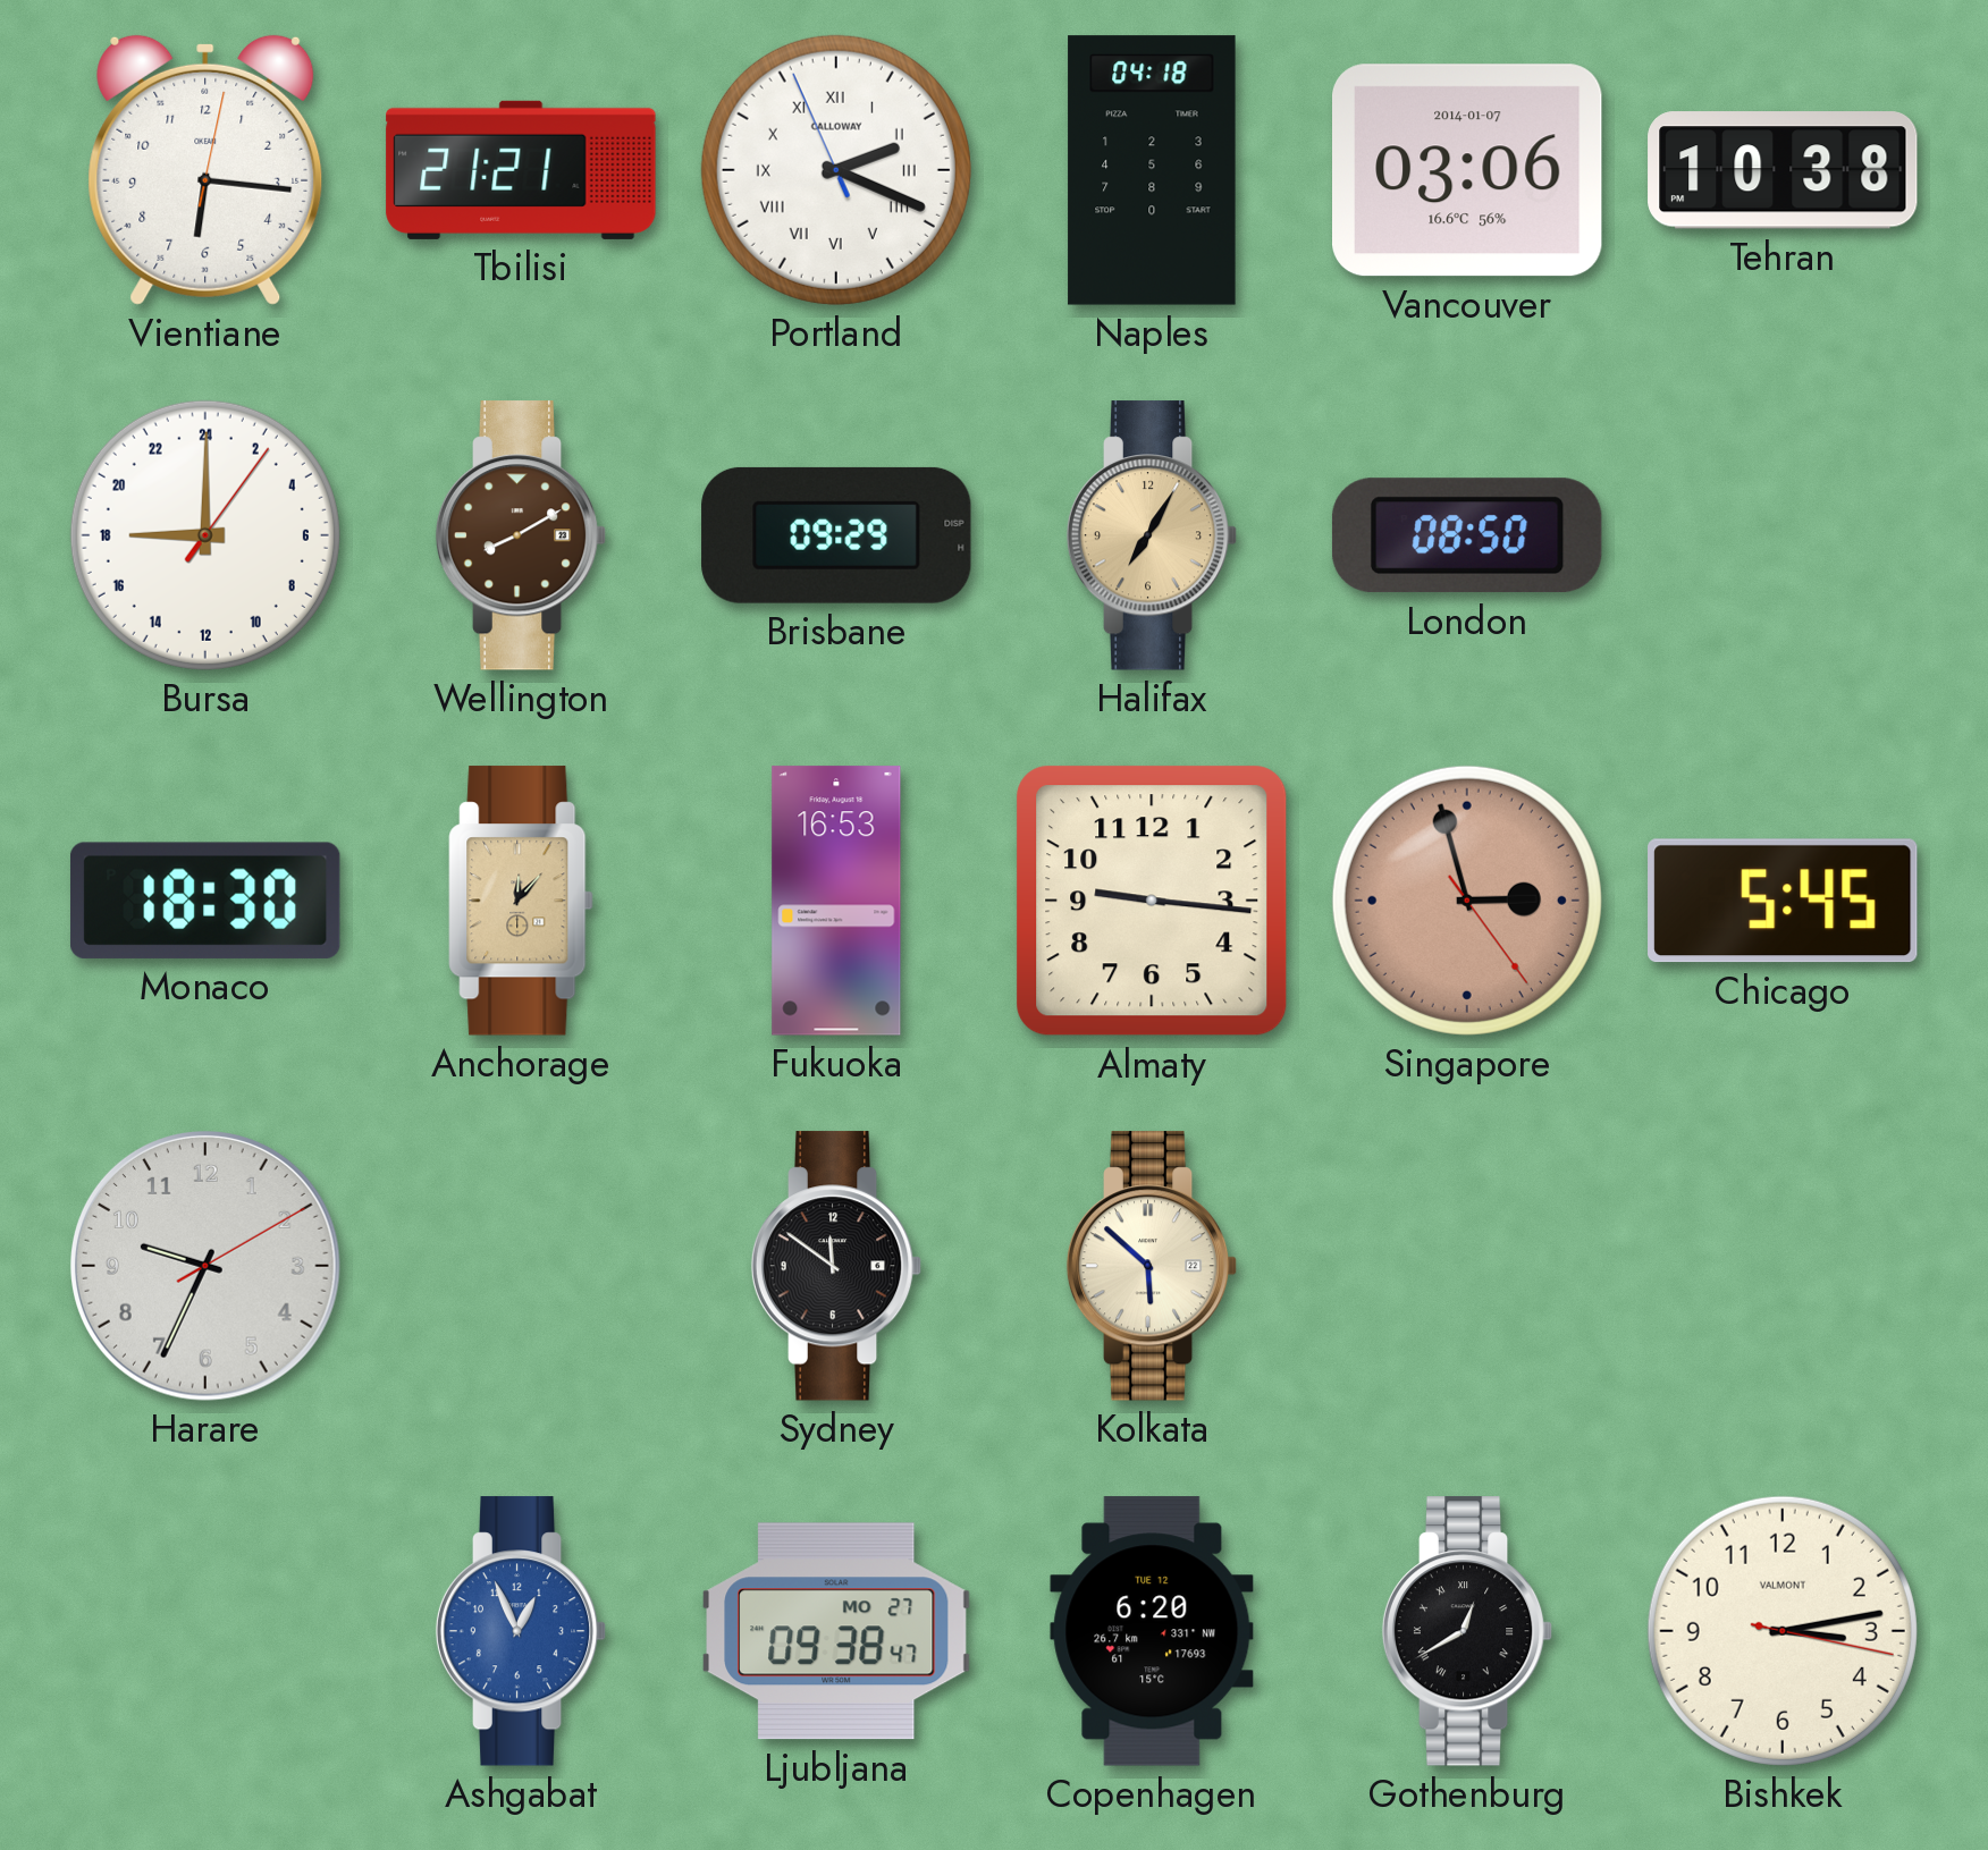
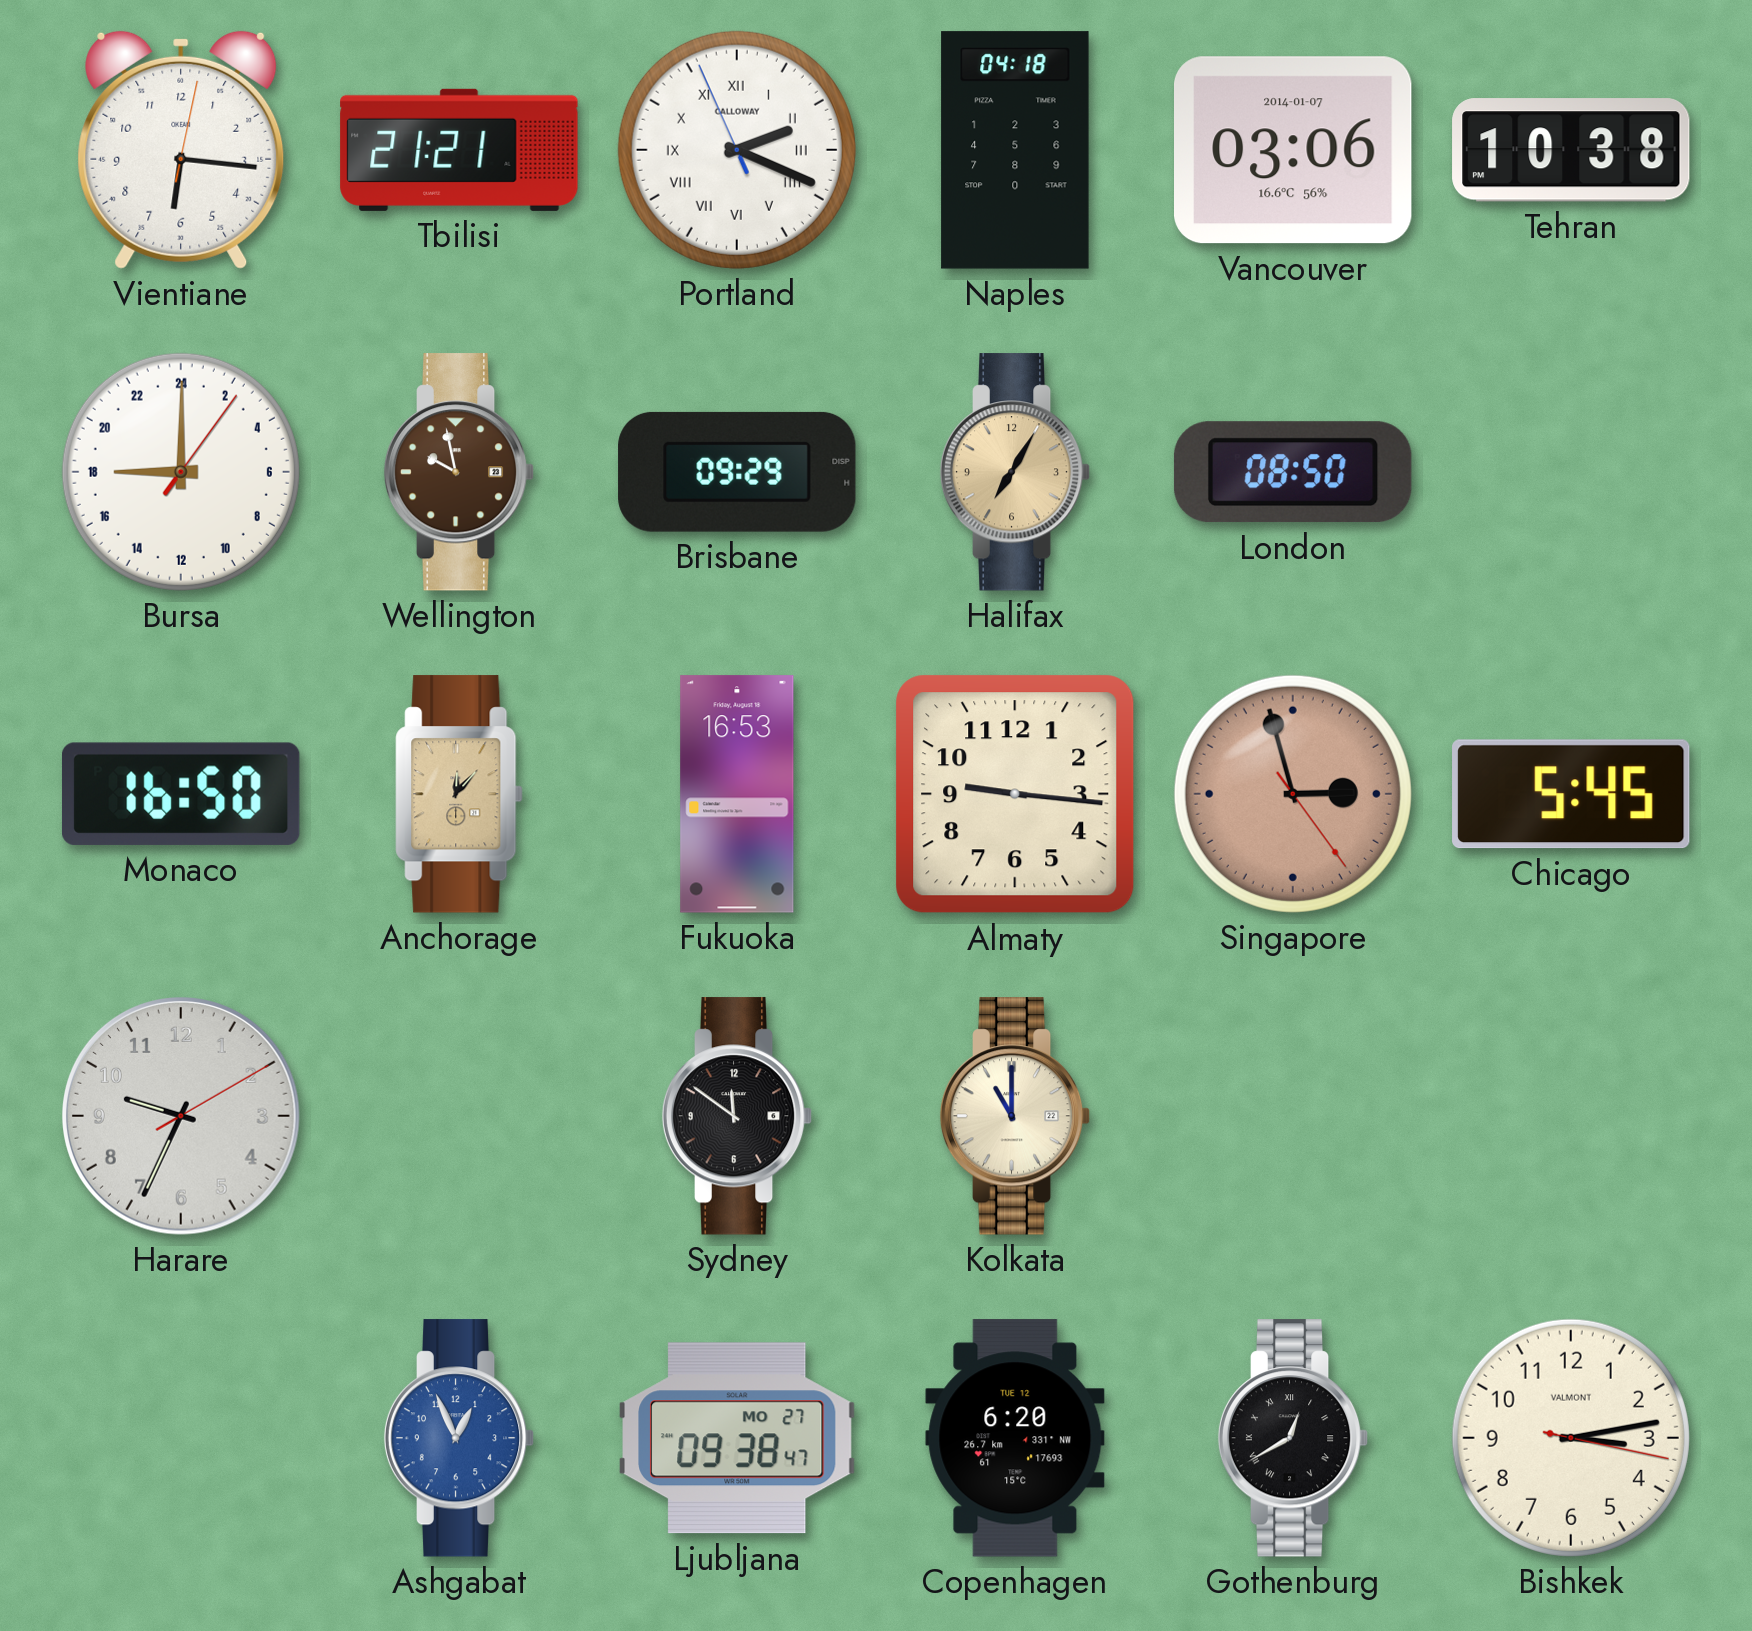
Wellington: 8:10 -> 9:58
Monaco: 18:30 -> 16:50
Kolkata: 5:52 -> 11:00
